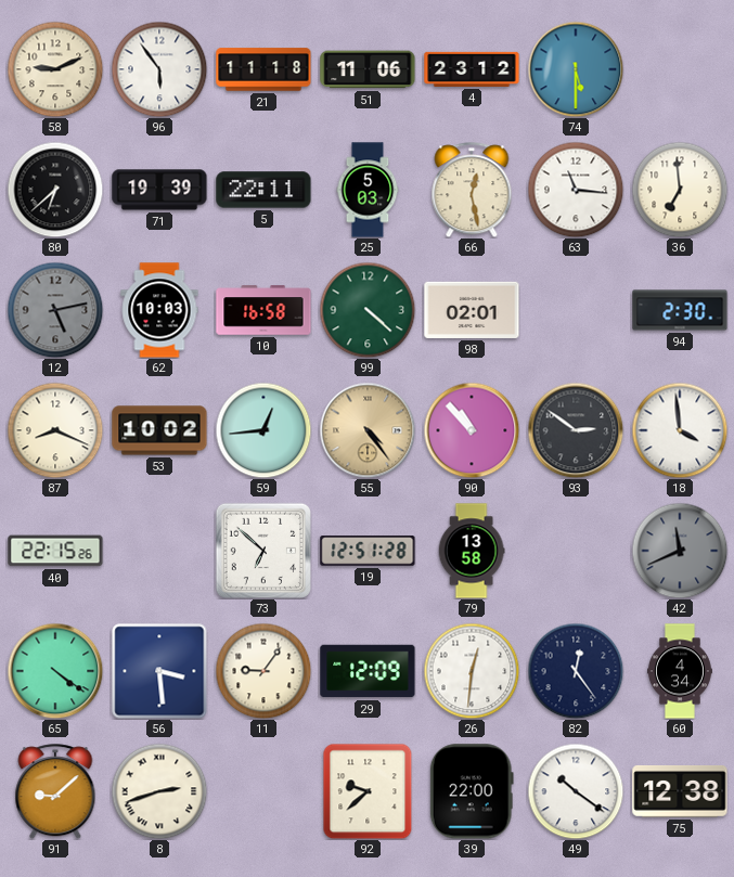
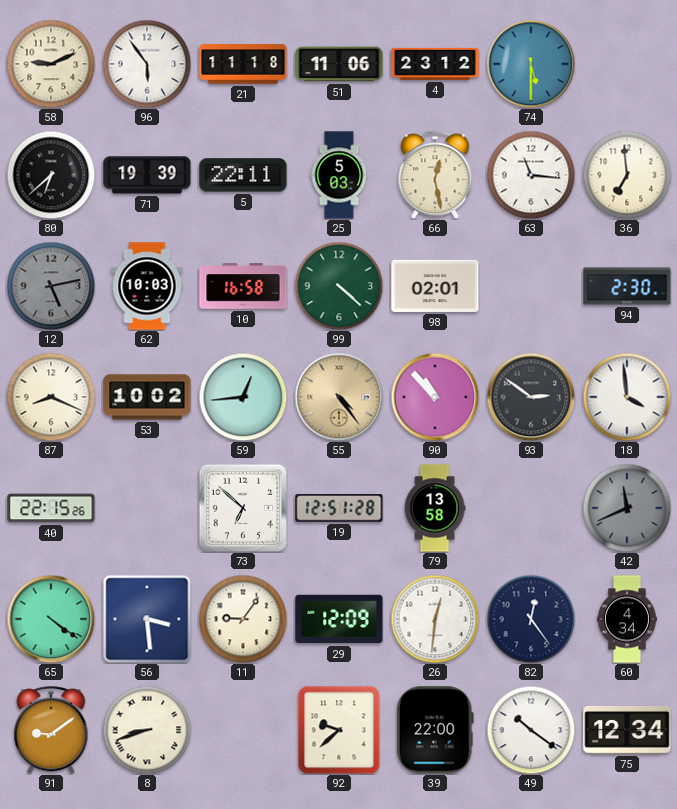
91: 9:08 -> 9:09
8: 2:42 -> 8:42
75: 12:38 -> 12:34
